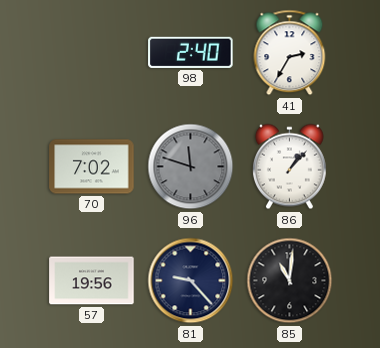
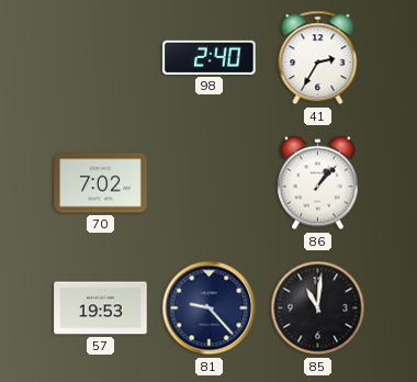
96: 11:48 -> none
57: 19:56 -> 19:53
